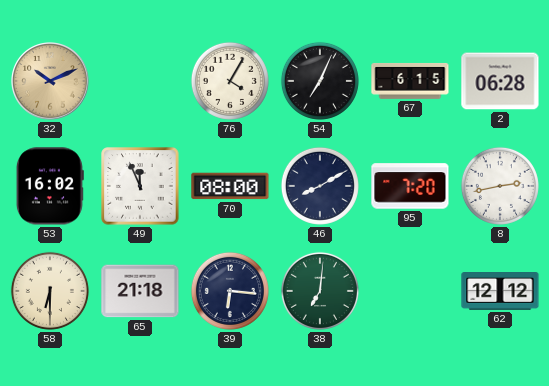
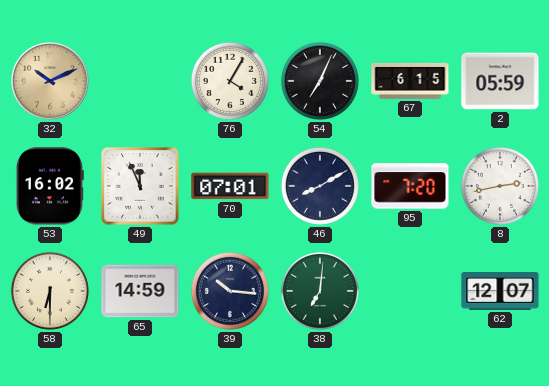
2: 06:28 -> 05:59
70: 08:00 -> 07:01
65: 21:18 -> 14:59
39: 6:16 -> 10:16
62: 12:12 -> 12:07
